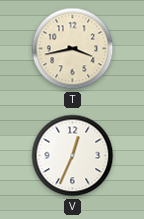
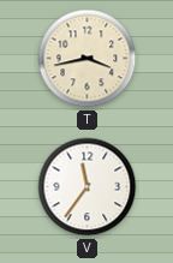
V: 12:34 -> 11:36
